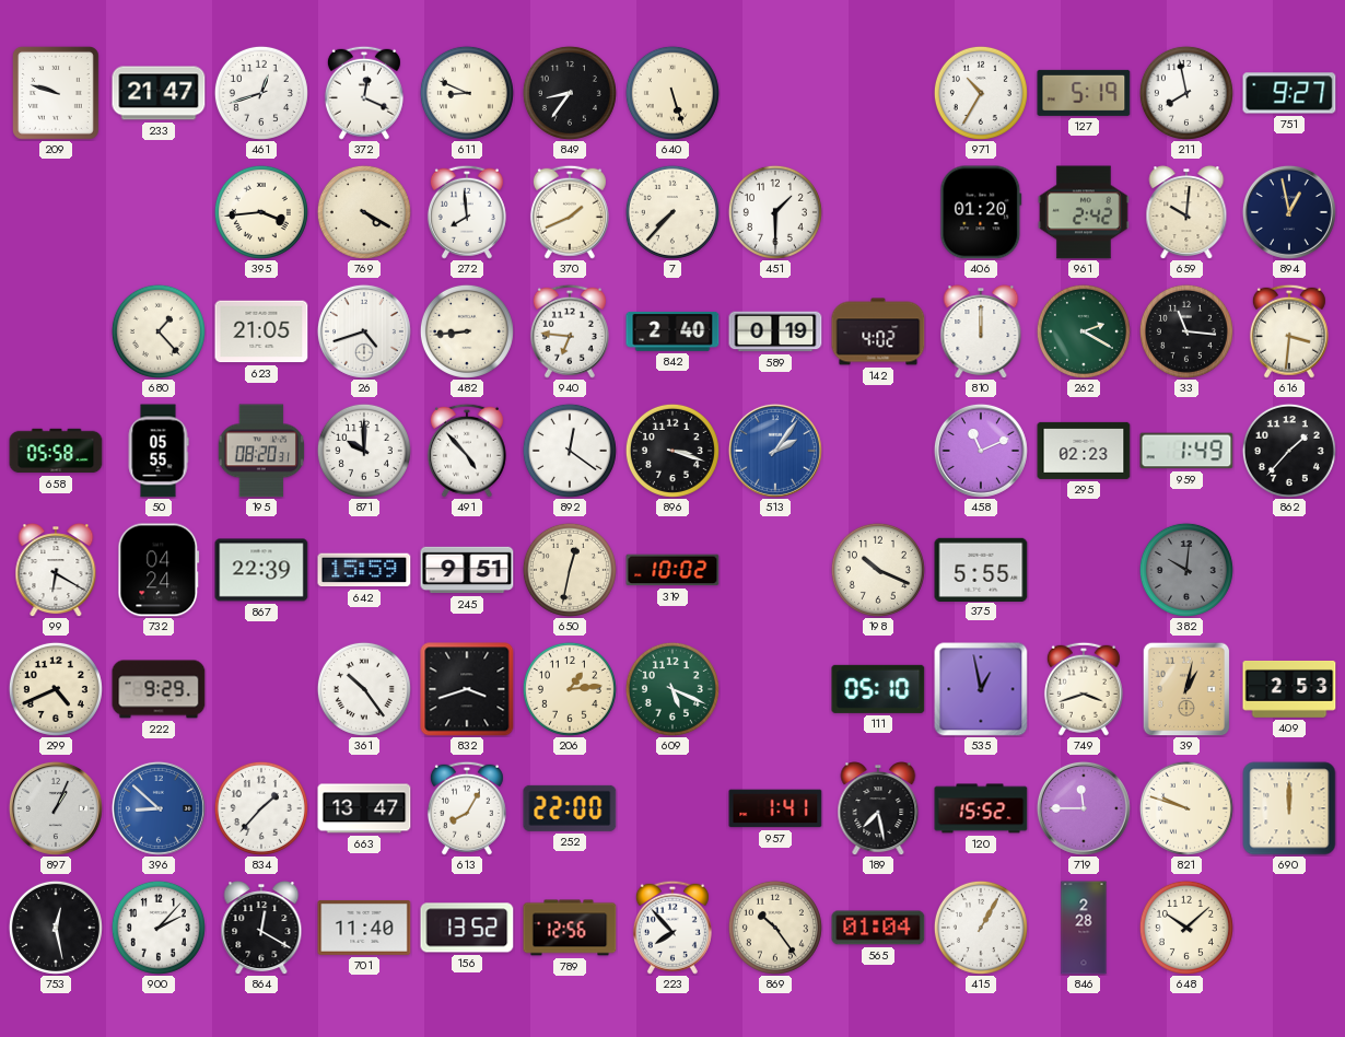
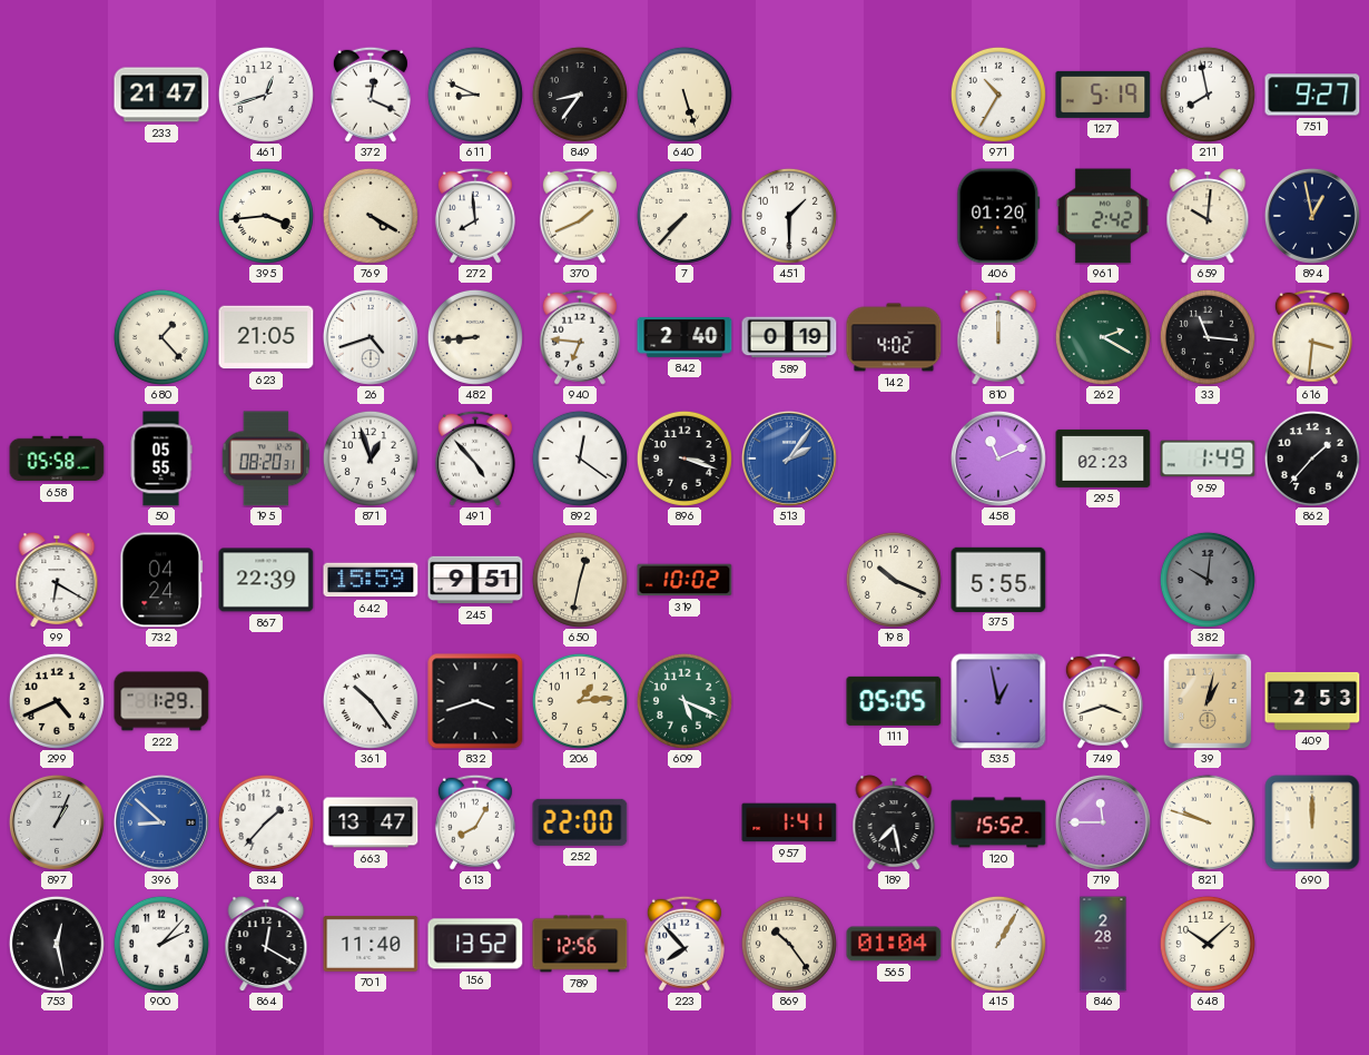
209: 9:48 -> none
871: 10:00 -> 12:57
222: 9:29 -> 1:29
111: 05:10 -> 05:05
